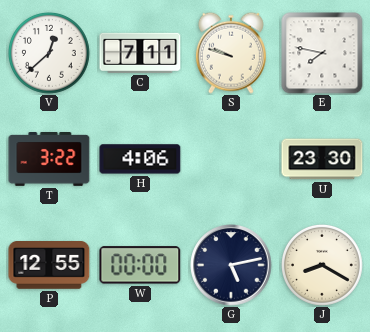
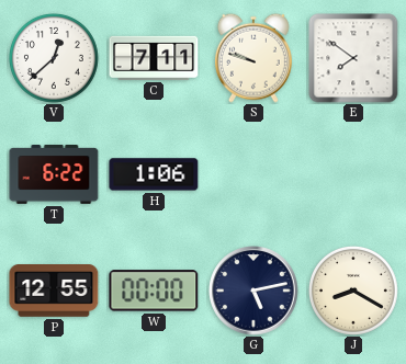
E: 7:47 -> 7:51
T: 3:22 -> 6:22
H: 4:06 -> 1:06
U: 23:30 -> none
